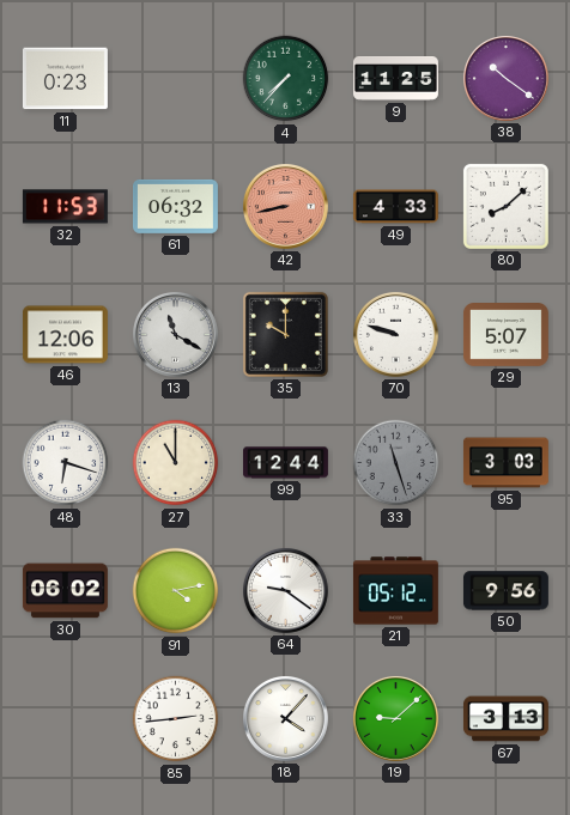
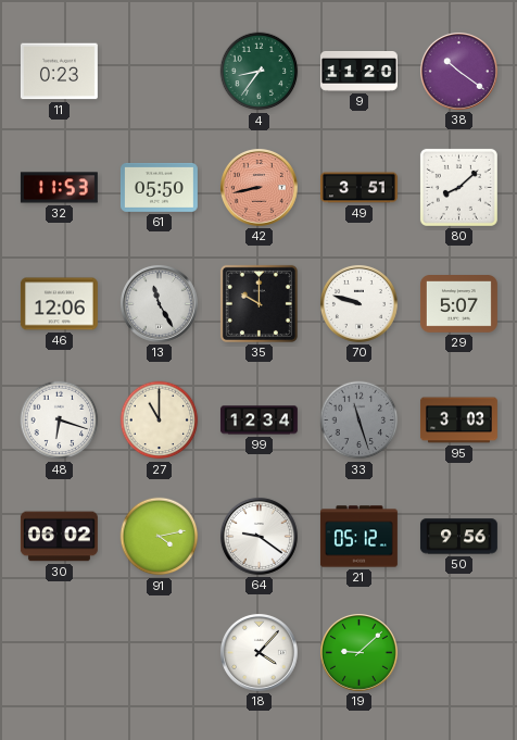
4: 7:37 -> 8:36
9: 11:25 -> 11:20
61: 06:32 -> 05:50
49: 4:33 -> 3:51
13: 11:20 -> 11:25
99: 12:44 -> 12:34
85: 2:44 -> none
67: 3:13 -> none
